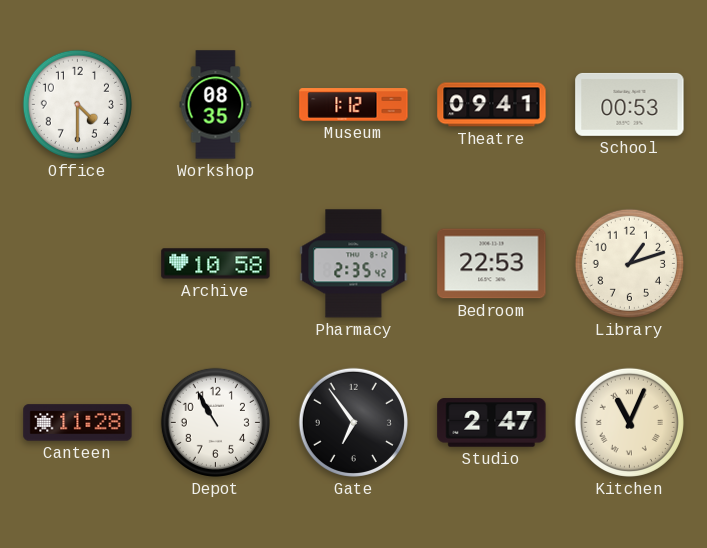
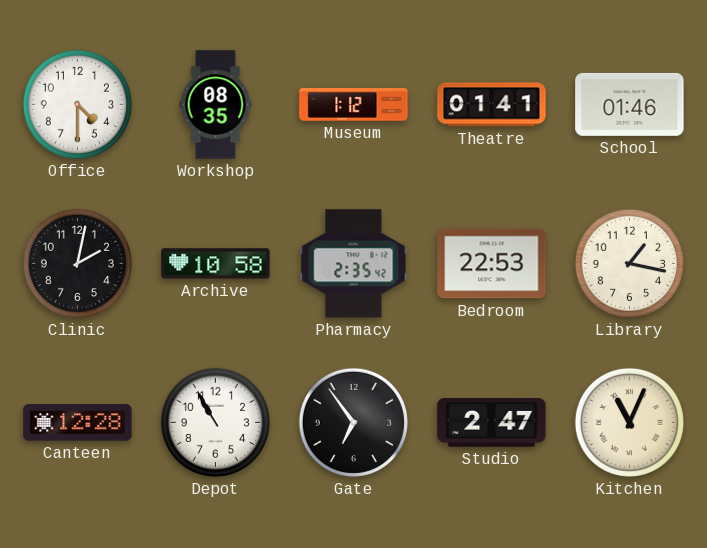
Theatre: 09:41 -> 01:41
School: 00:53 -> 01:46
Clinic: none -> 2:02
Library: 1:12 -> 1:17
Canteen: 11:28 -> 12:28
